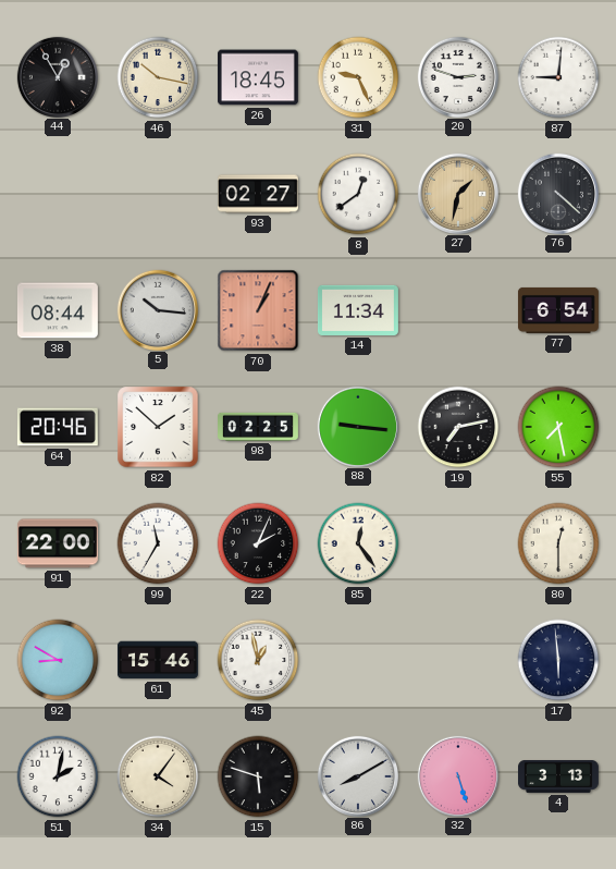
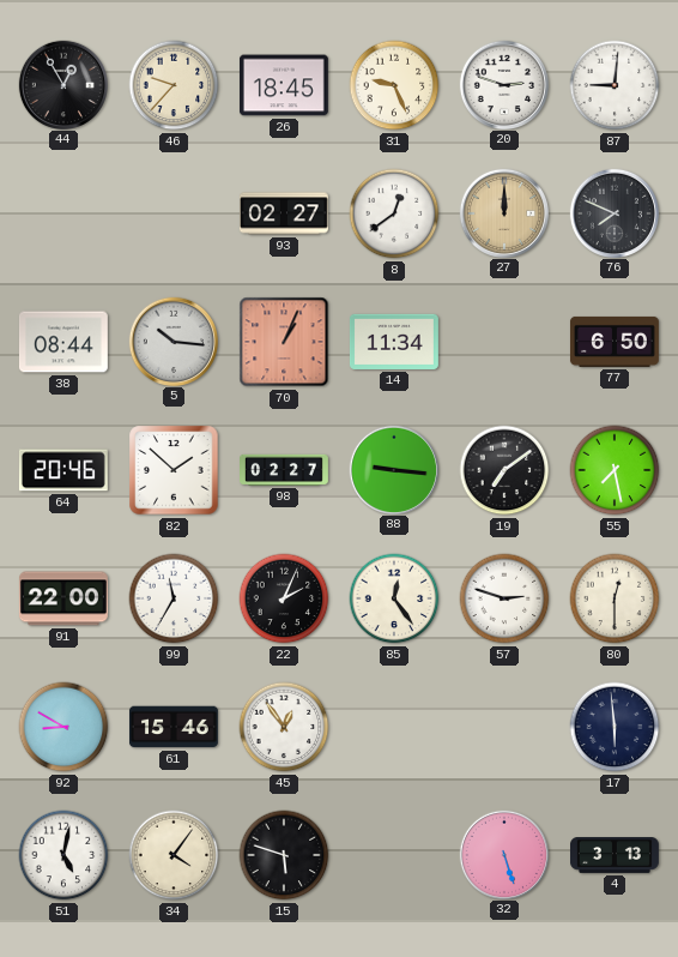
46: 10:17 -> 9:37
27: 1:32 -> 12:00
76: 4:22 -> 7:49
77: 6:54 -> 6:50
98: 02:25 -> 02:27
19: 7:13 -> 7:09
57: none -> 2:48
45: 12:58 -> 12:54
51: 2:02 -> 5:02
86: 8:10 -> none
